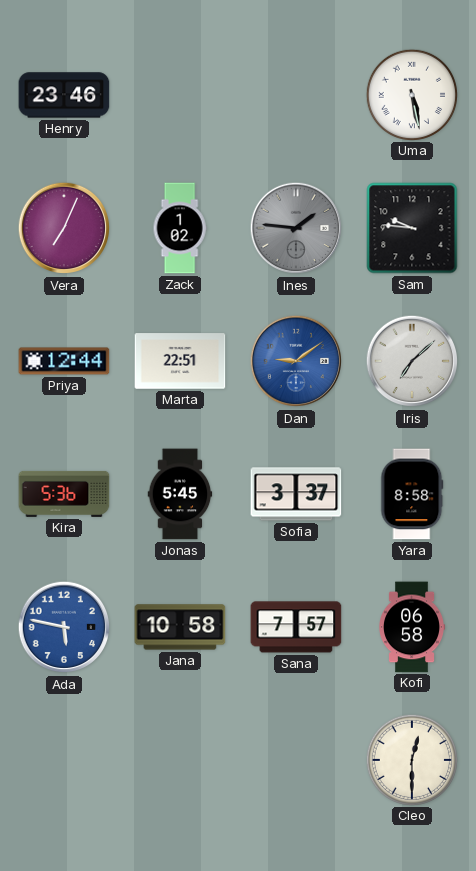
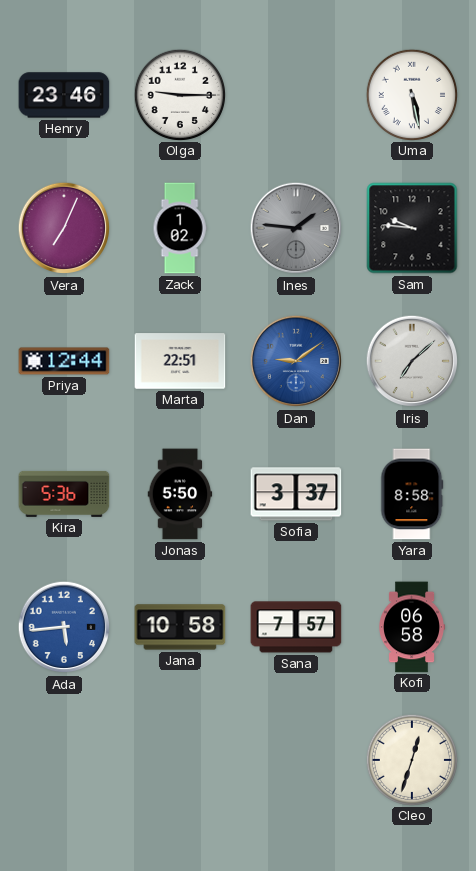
Olga: none -> 9:15
Jonas: 5:45 -> 5:50
Ada: 5:47 -> 5:44
Cleo: 12:30 -> 12:33
